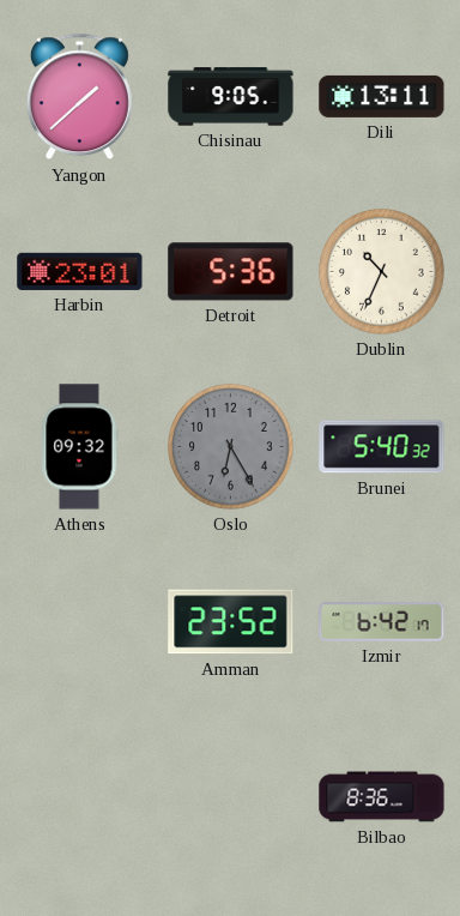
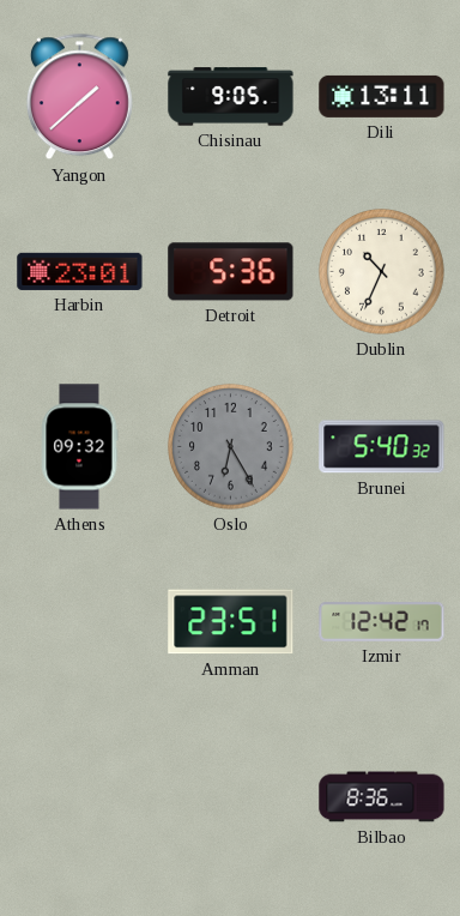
Amman: 23:52 -> 23:51
Izmir: 6:42 -> 12:42
